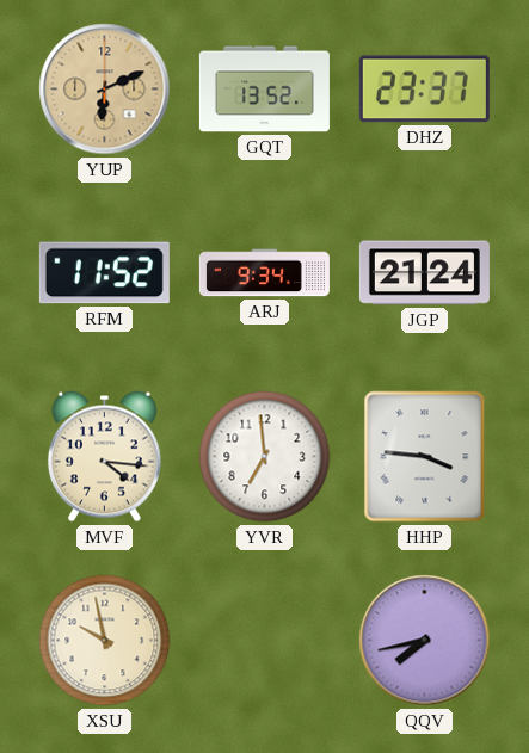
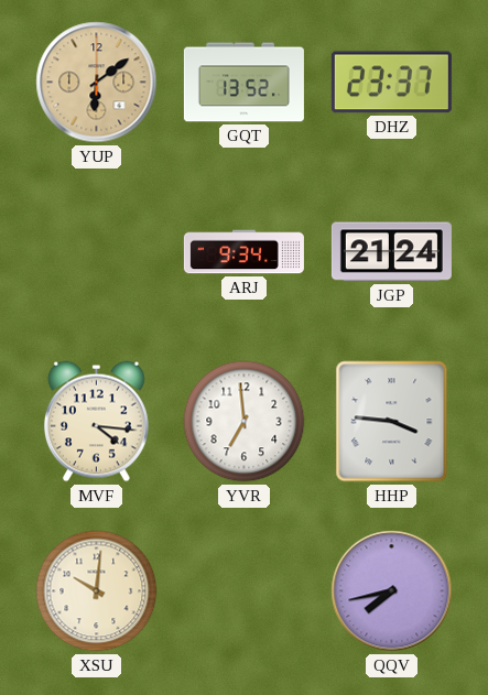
YUP: 6:11 -> 6:09
RFM: 11:52 -> none
XSU: 9:58 -> 10:01
